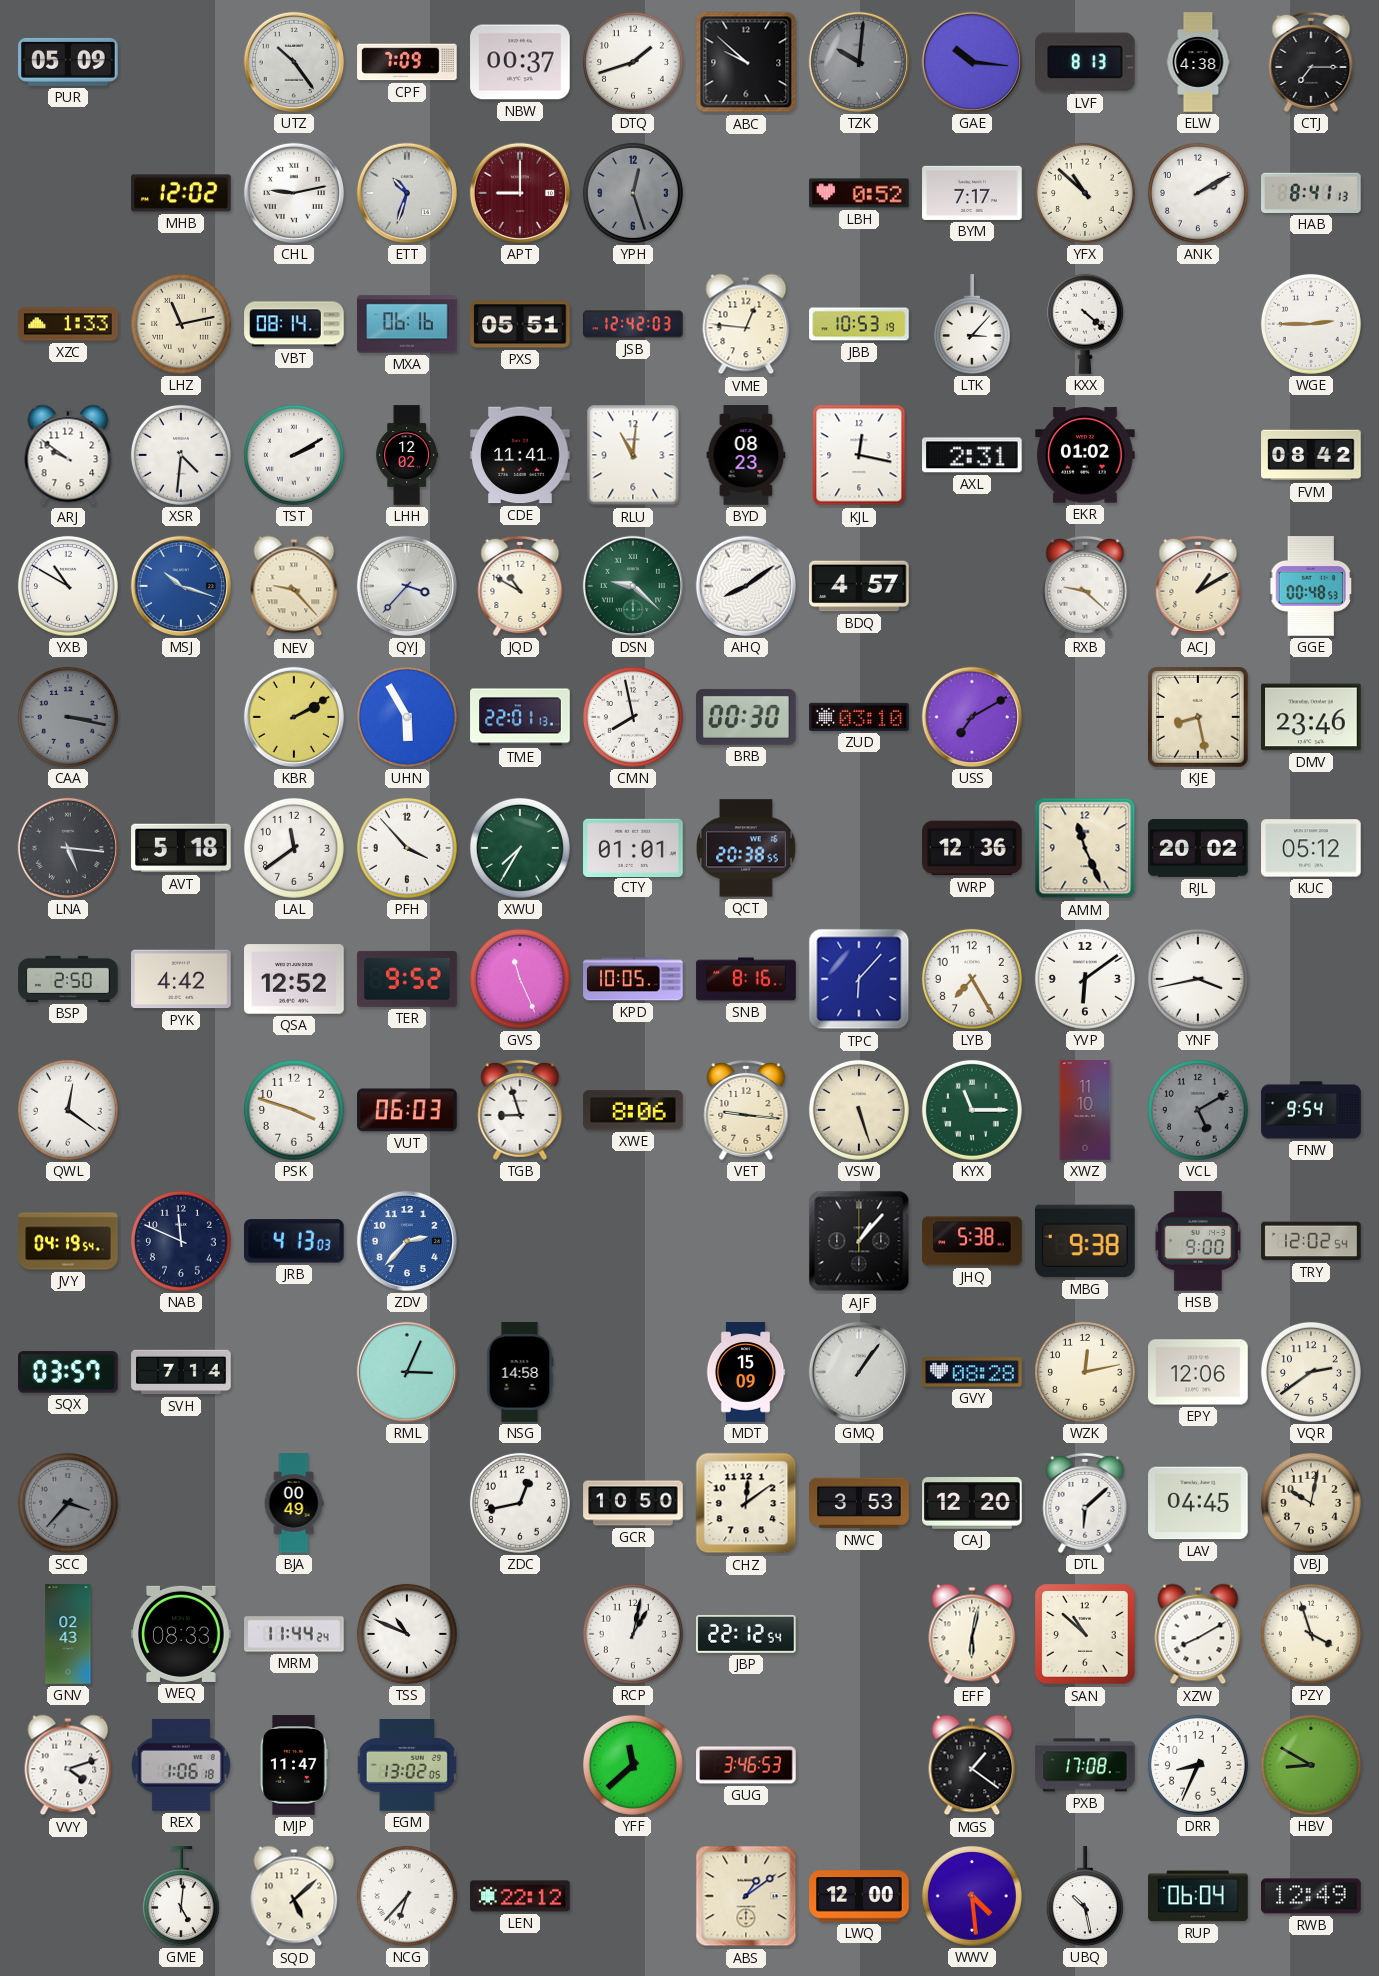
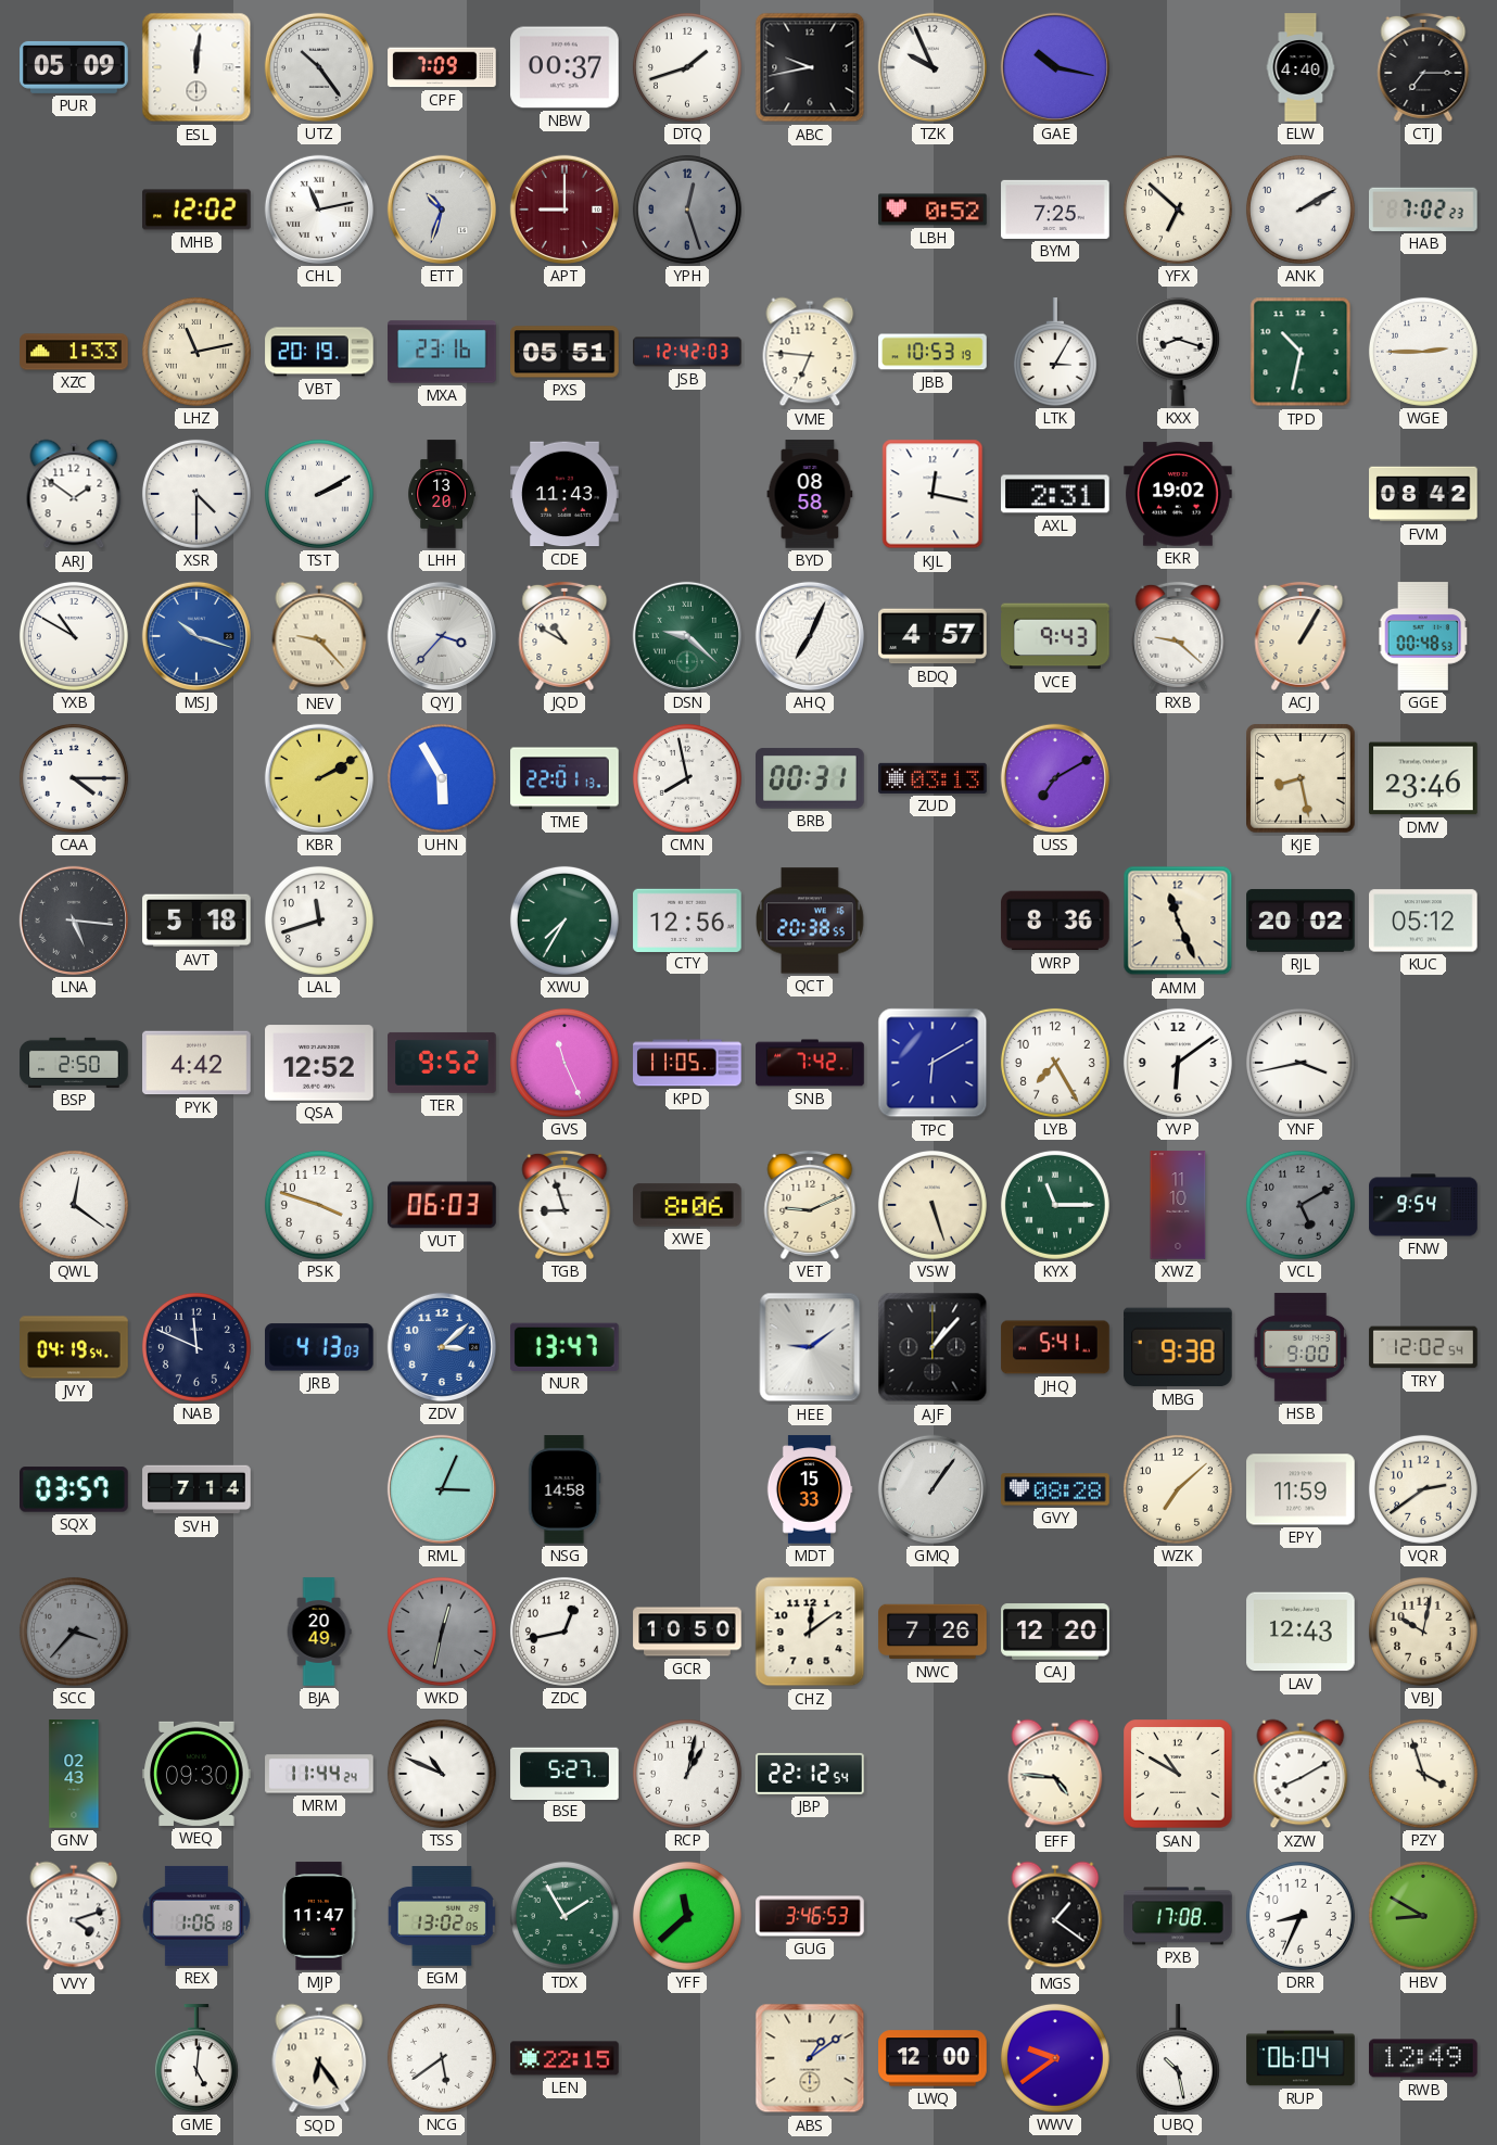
ESL: none -> 12:01
ABC: 9:52 -> 9:43
TZK: 10:01 -> 9:56
TZK dial: grey -> white
GAE: 10:16 -> 10:17
LVF: 8:13 -> none
ELW: 4:38 -> 4:40
CHL: 9:13 -> 11:13
BYM: 7:17 -> 7:25
YFX: 10:52 -> 6:52
HAB: 8:41 -> 7:02
VBT: 08:14 -> 20:19
MXA: 06:16 -> 23:16
VME: 12:46 -> 6:46
LTK: 3:07 -> 3:05
KXX: 4:22 -> 8:18
TPD: none -> 10:32
ARJ: 9:51 -> 1:51
XSR: 4:31 -> 4:30
LHH: 12:02 -> 13:20
CDE: 11:41 -> 11:43
RLU: 11:01 -> none
BYD: 08:23 -> 08:58
EKR: 01:02 -> 19:02
AHQ: 8:09 -> 7:04
VCE: none -> 9:43
ACJ: 1:10 -> 1:05
CAA: 3:17 -> 4:15
CAA dial: grey -> white
BRB: 00:30 -> 00:31
ZUD: 03:10 -> 03:13
LAL: 11:39 -> 11:42
PFH: 3:53 -> none
CTY: 01:01 -> 12:56
WRP: 12:36 -> 8:36
KPD: 10:05 -> 11:05
SNB: 8:16 -> 7:42
TPC: 6:07 -> 6:10
VET: 9:16 -> 9:11
ZDV: 2:37 -> 3:08
NUR: none -> 13:47
HEE: none -> 9:09
JHQ: 5:38 -> 5:41
MDT: 15:09 -> 15:33
WZK: 12:13 -> 7:08
EPY: 12:06 -> 11:59
BJA: 00:49 -> 20:49
WKD: none -> 12:32
NWC: 3:53 -> 7:26
DTL: 6:08 -> none
LAV: 04:45 -> 12:43
WEQ: 08:33 -> 09:30
BSE: none -> 5:27
EFF: 6:02 -> 4:46
SAN: 10:52 -> 10:50
TDX: none -> 1:55
SQD: 5:08 -> 6:24
NCG: 6:37 -> 5:39
LEN: 22:12 -> 22:15
WWV: 4:29 -> 9:39
